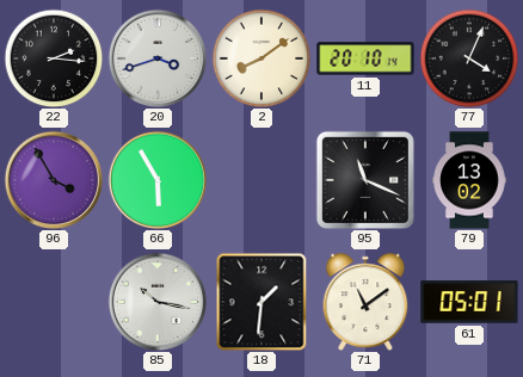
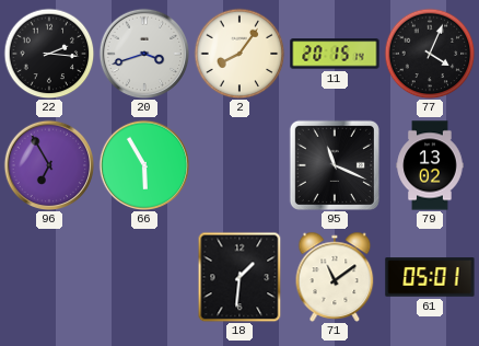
2: 8:09 -> 8:06
11: 20:10 -> 20:15
96: 3:55 -> 6:55
85: 10:17 -> none
